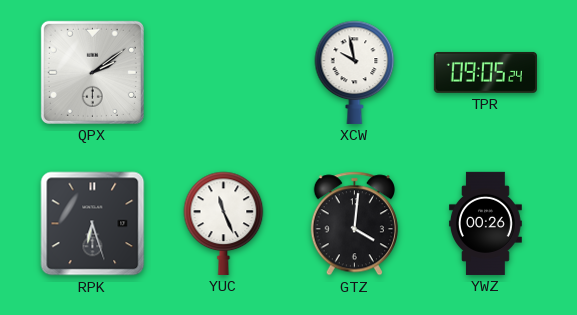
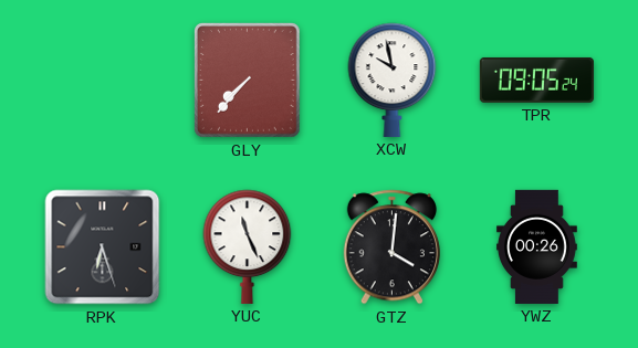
QPX: 2:09 -> none
GLY: none -> 7:37
